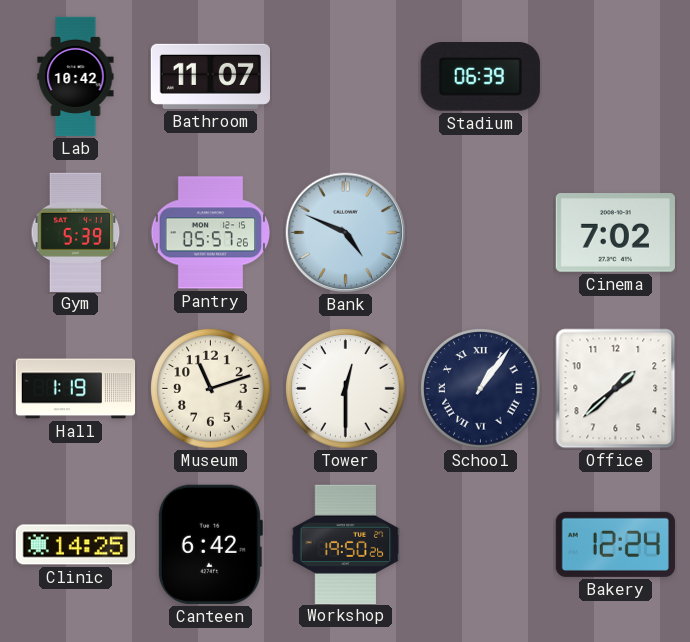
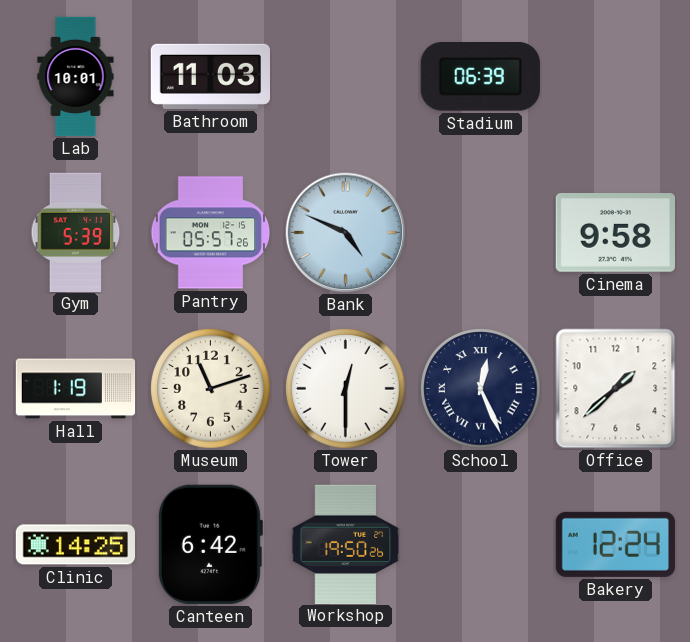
Lab: 10:42 -> 10:01
Bathroom: 11:07 -> 11:03
Cinema: 7:02 -> 9:58
School: 1:06 -> 12:26
